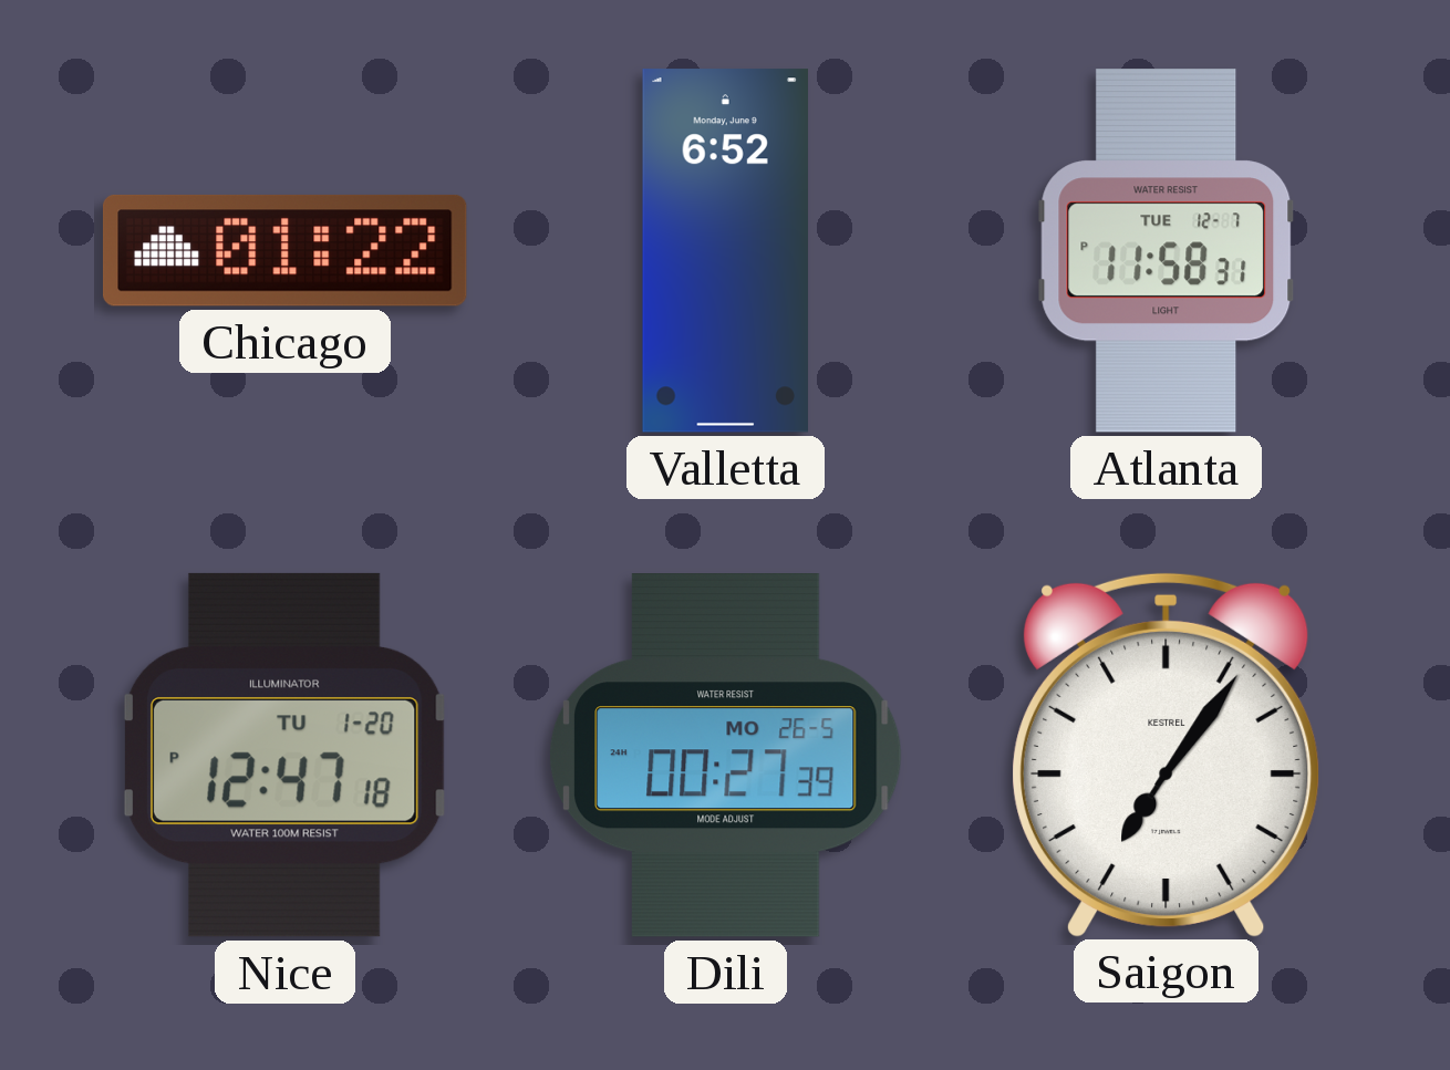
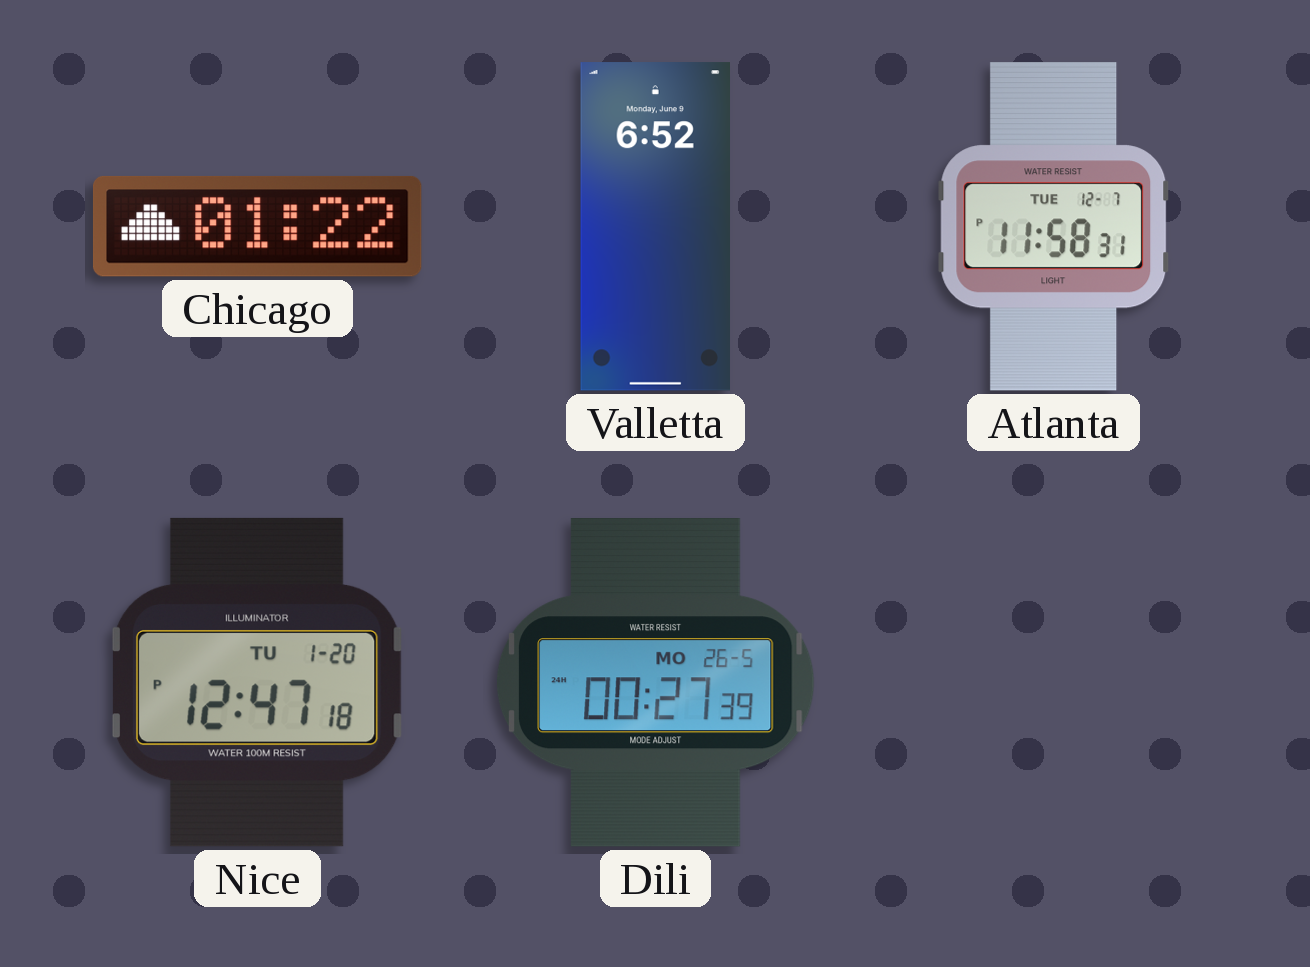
Saigon: 7:06 -> none
